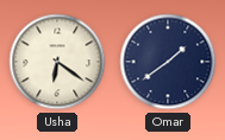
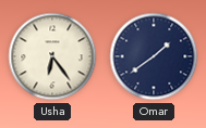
Usha: 6:21 -> 6:24
